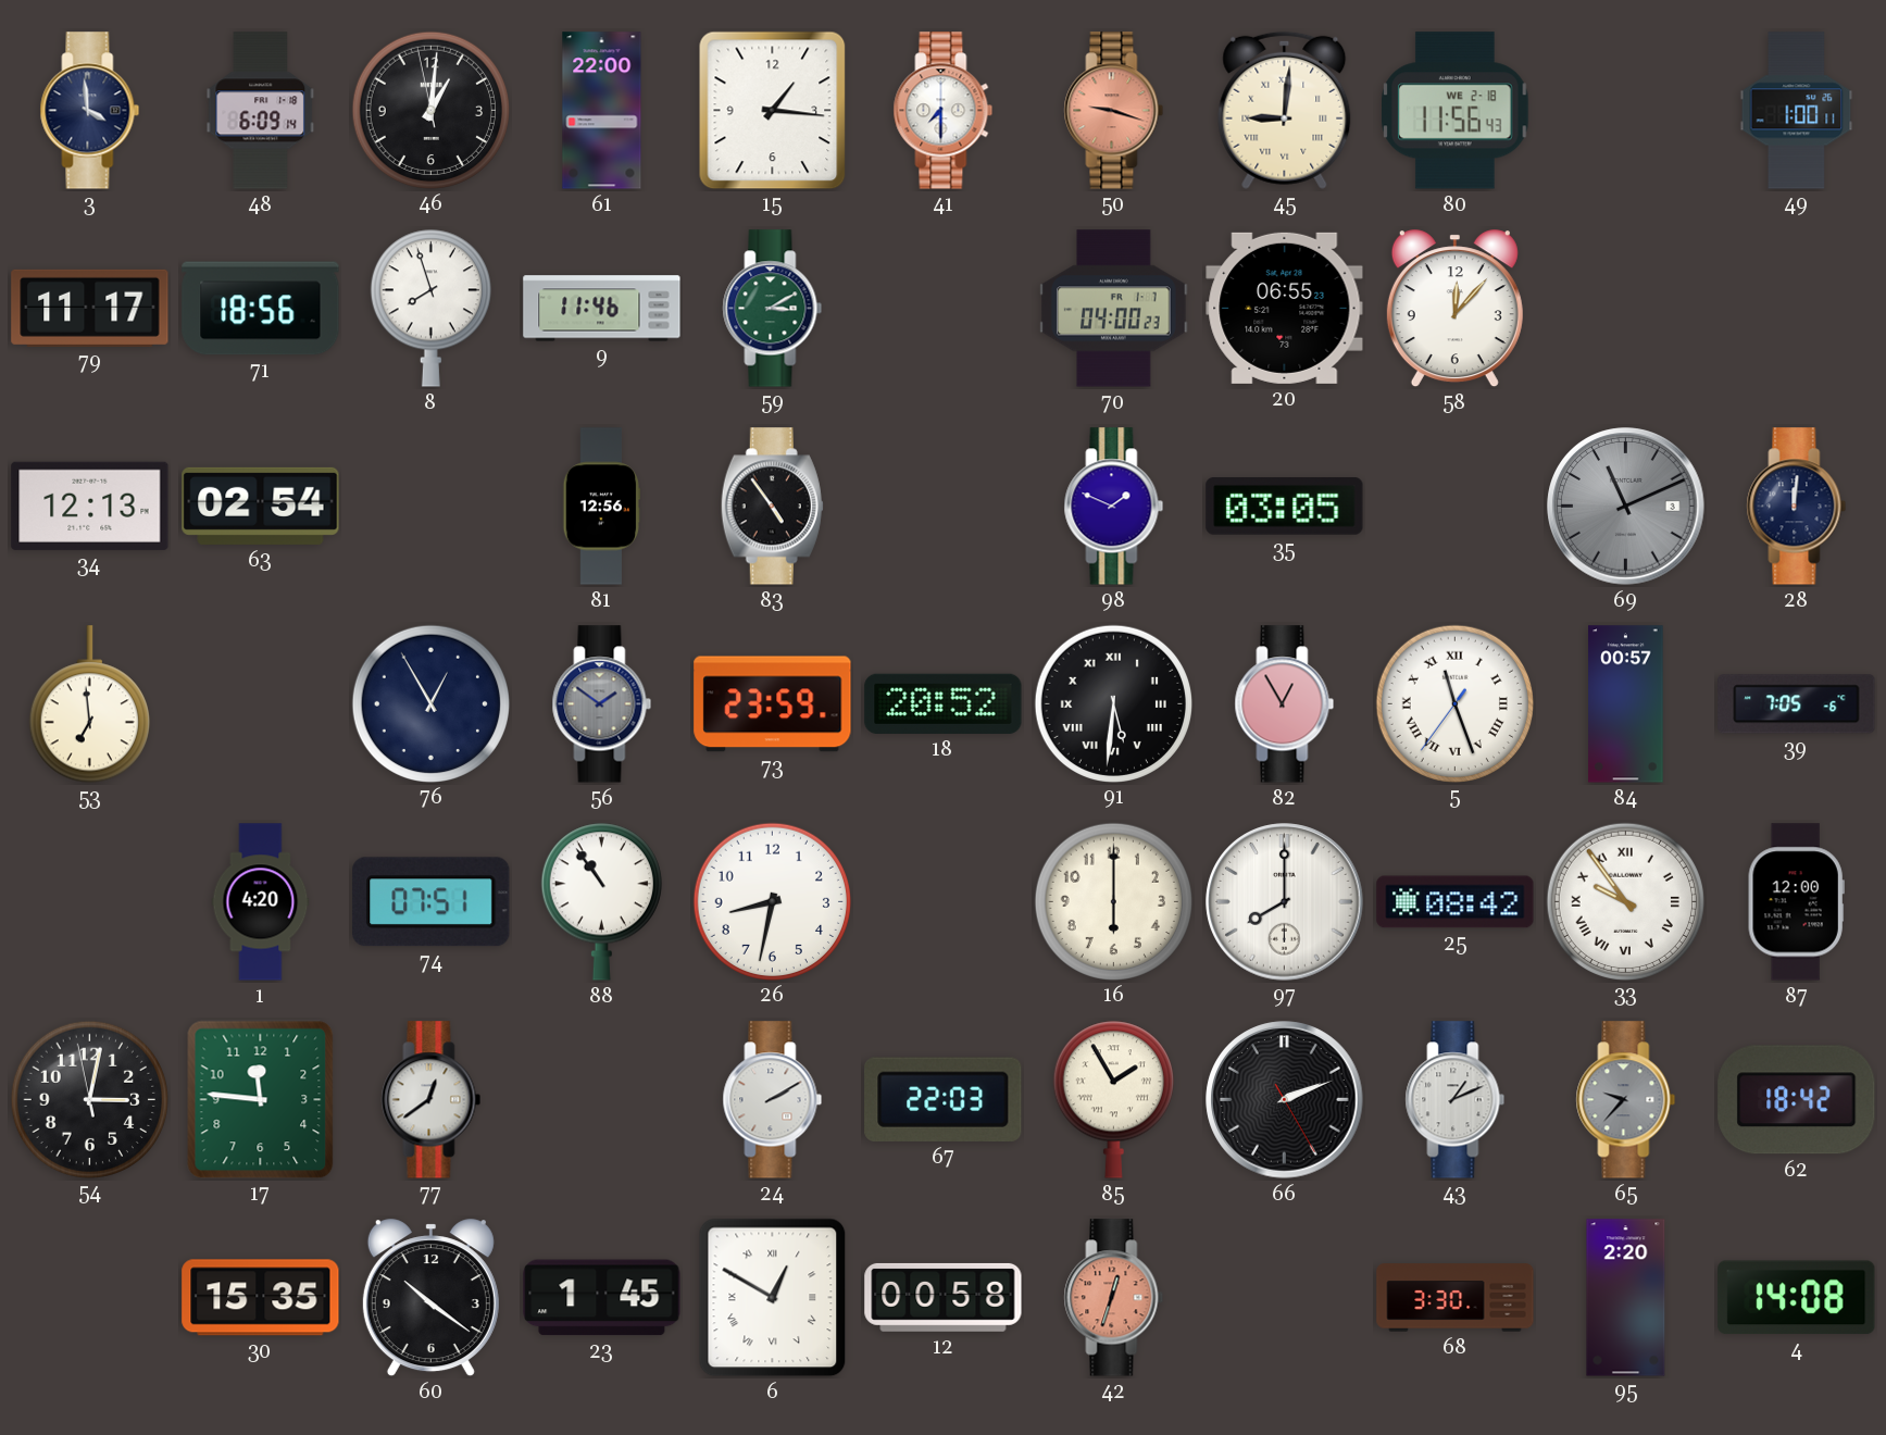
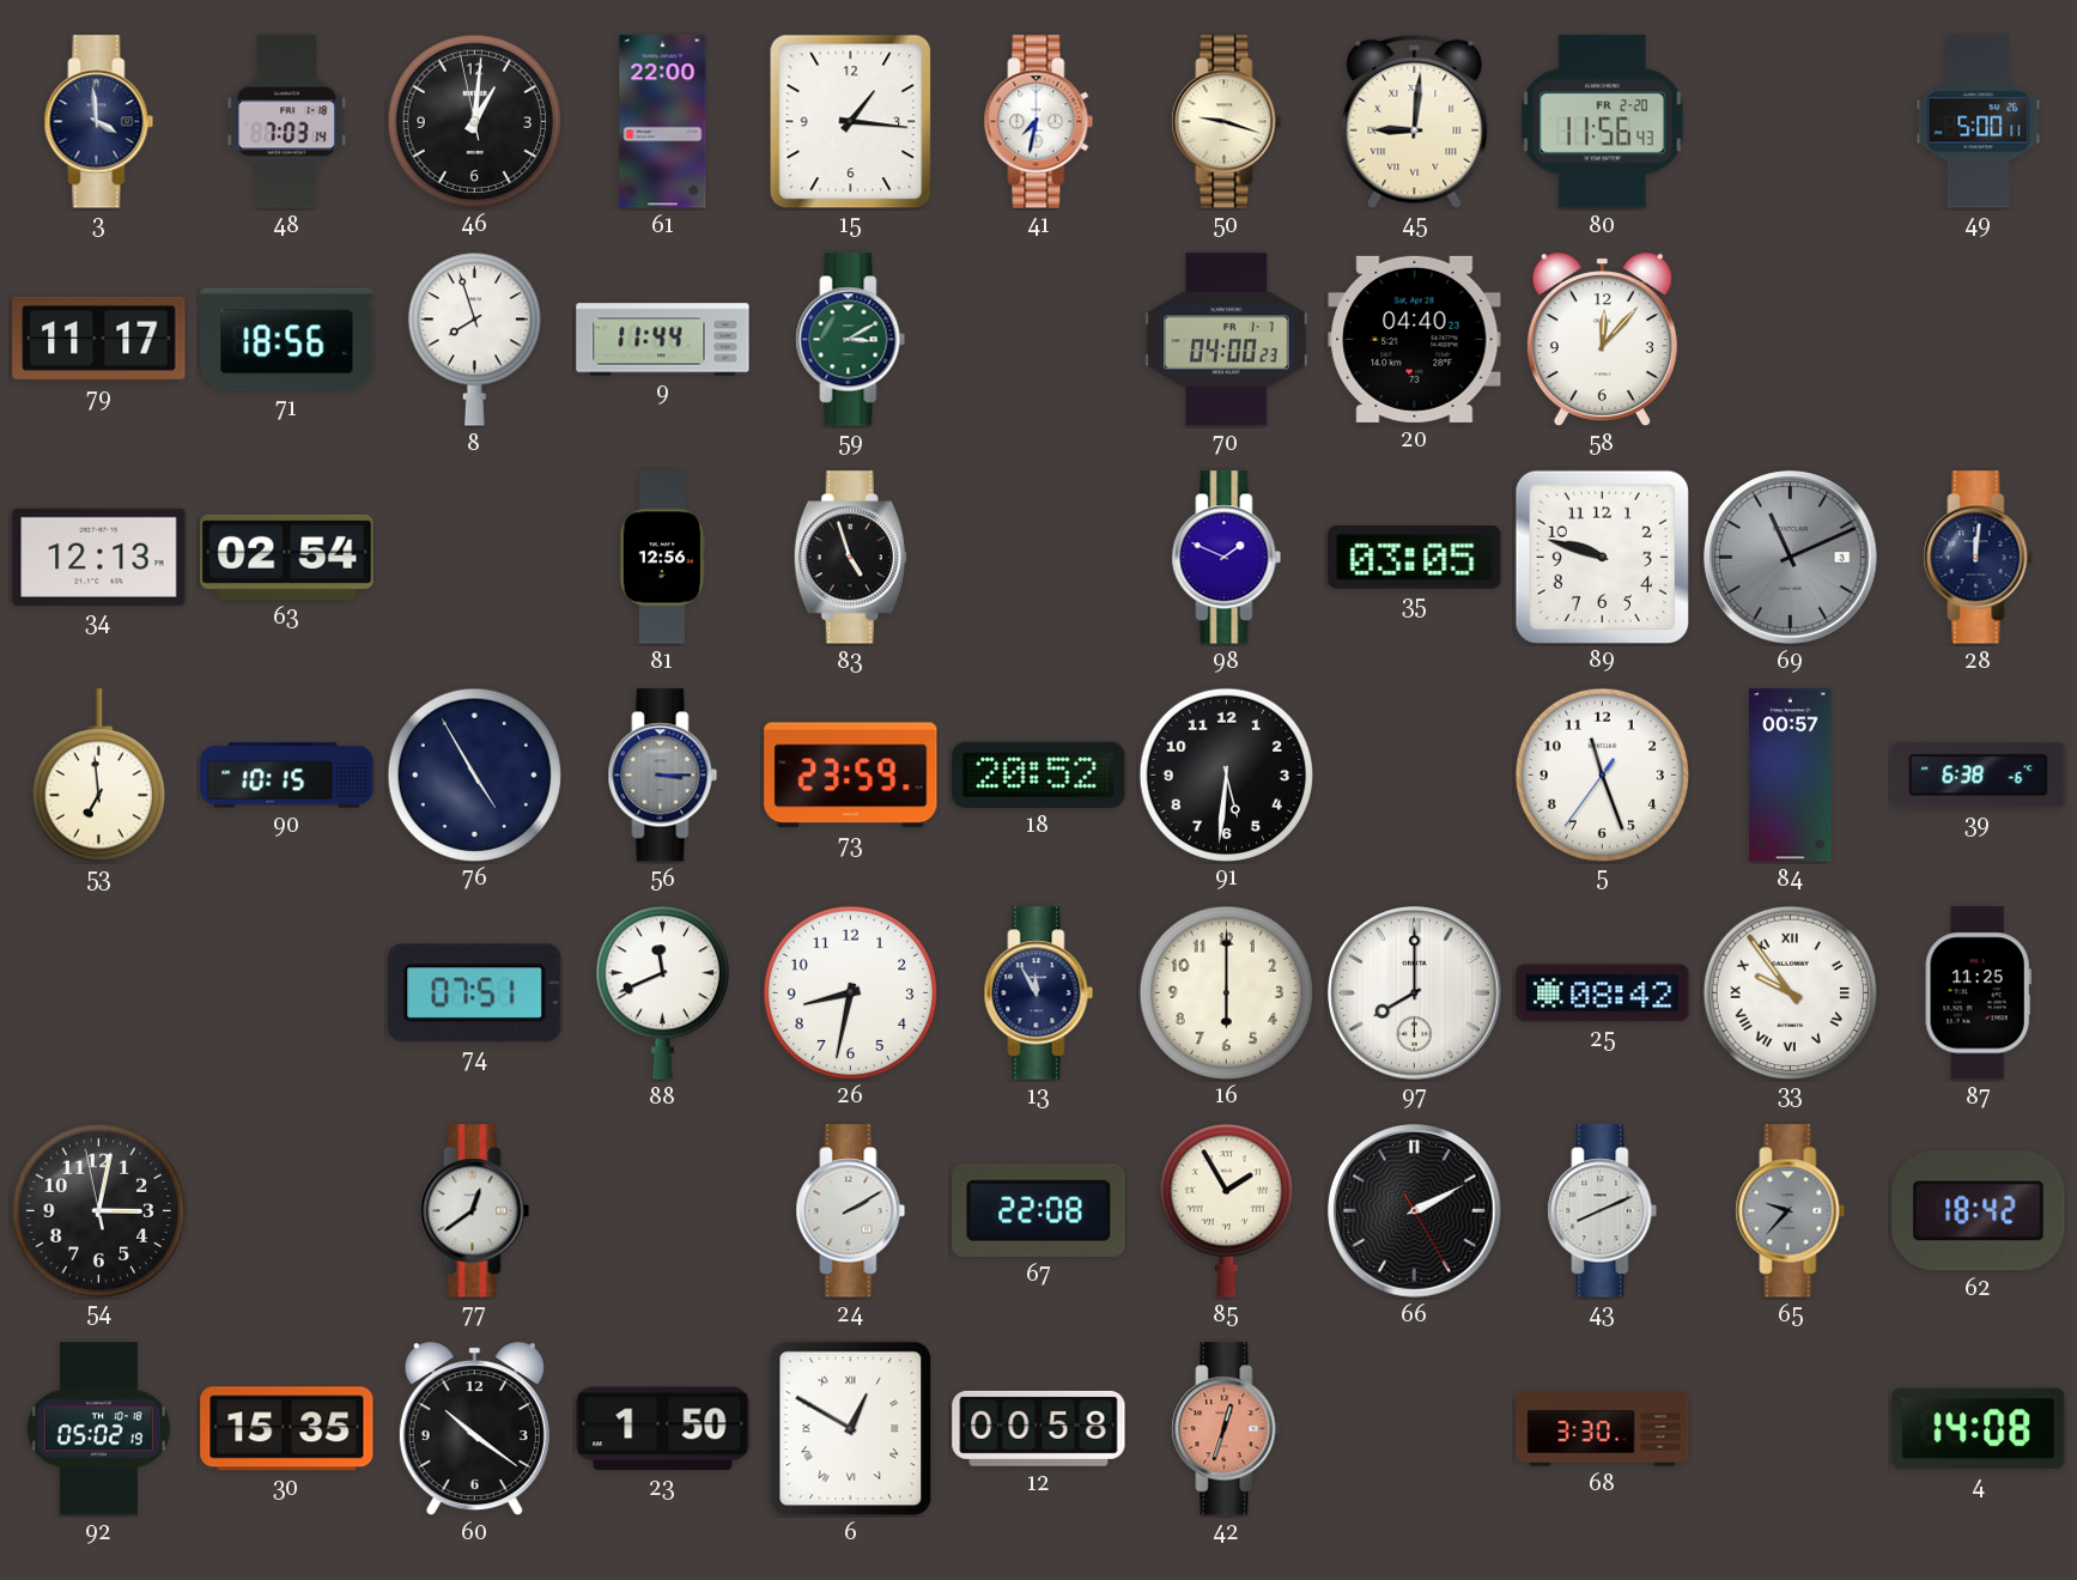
48: 6:09 -> 7:03
41: 7:30 -> 7:32
50 dial: salmon -> cream
80 date: WE 2-18 -> FR 2-20
49: 1:00 -> 5:00
9: 11:46 -> 11:44
20: 06:55 -> 04:40
83: 4:54 -> 4:57
89: none -> 9:48
90: none -> 10:15
76: 12:55 -> 4:55
56: 1:51 -> 3:15
91 numerals: Roman -> Arabic
82: 12:55 -> none
5 numerals: Roman -> Arabic
39: 7:05 -> 6:38
1: 4:20 -> none
88: 10:54 -> 11:41
13: none -> 11:55
87: 12:00 -> 11:25
17: 11:46 -> none
67: 22:03 -> 22:08
66: 2:11 -> 2:10
43: 1:11 -> 8:11
92: none -> 05:02
23: 1:45 -> 1:50
95: 2:20 -> none
